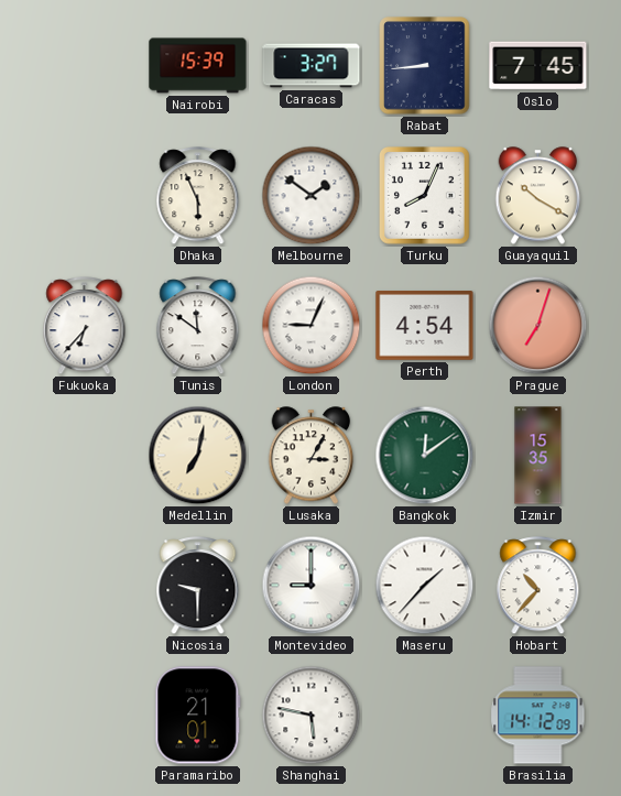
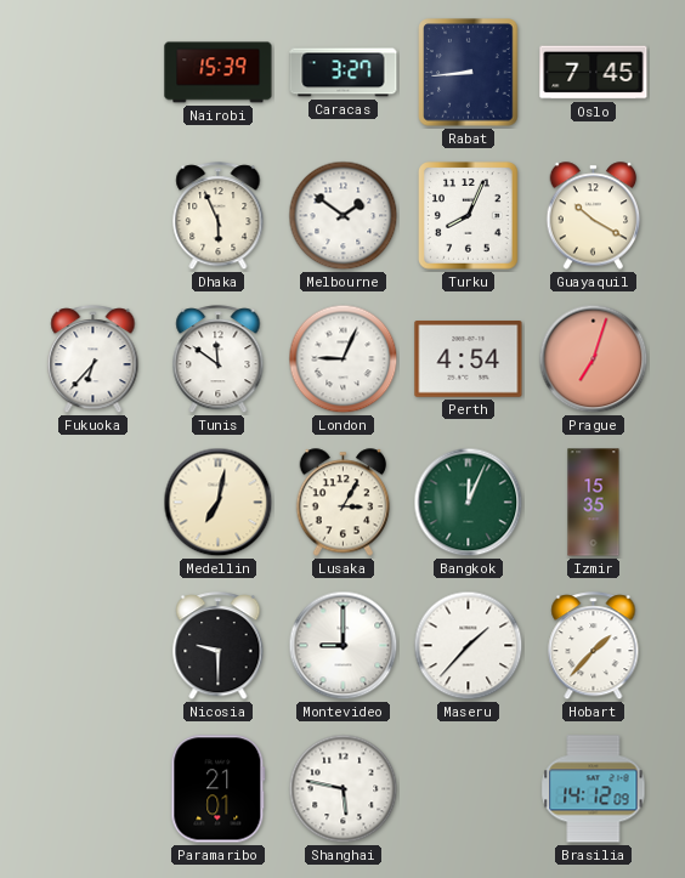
Bangkok: 12:09 -> 12:04
Hobart: 10:37 -> 1:37
